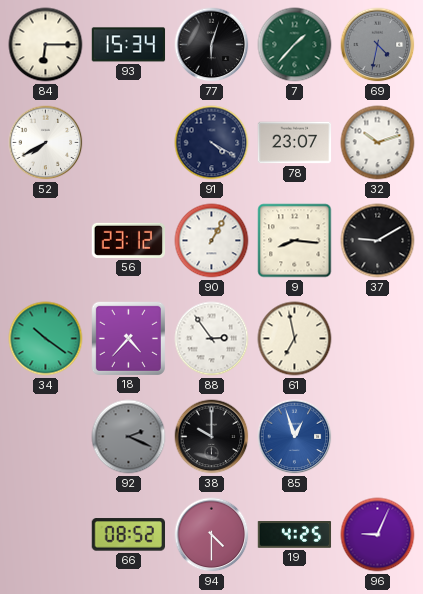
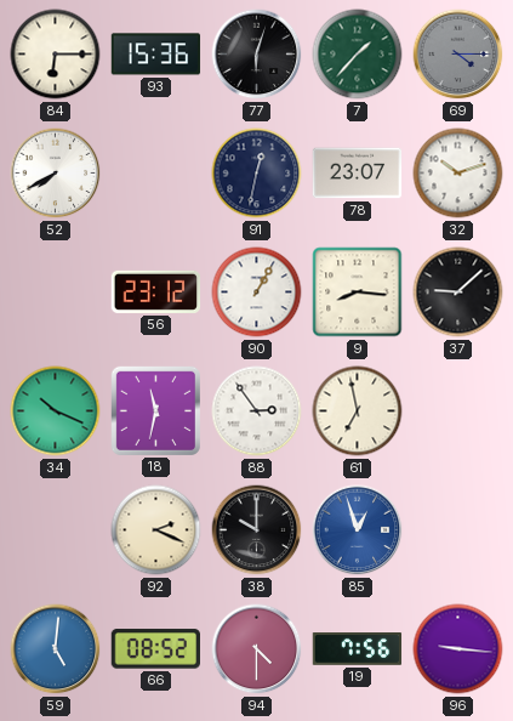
93: 15:34 -> 15:36
69: 4:32 -> 4:15
91: 4:20 -> 12:32
37: 9:10 -> 9:08
34: 10:21 -> 10:19
18: 4:37 -> 11:32
92 dial: grey -> cream
59: none -> 5:01
19: 4:25 -> 7:56
96: 9:04 -> 9:16
